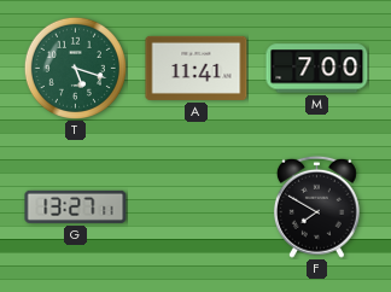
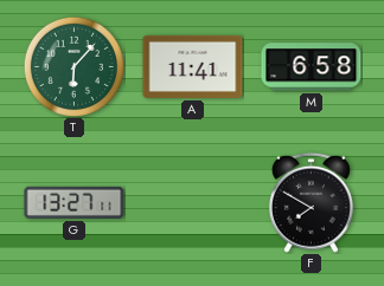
T: 5:18 -> 6:07
M: 7:00 -> 6:58
